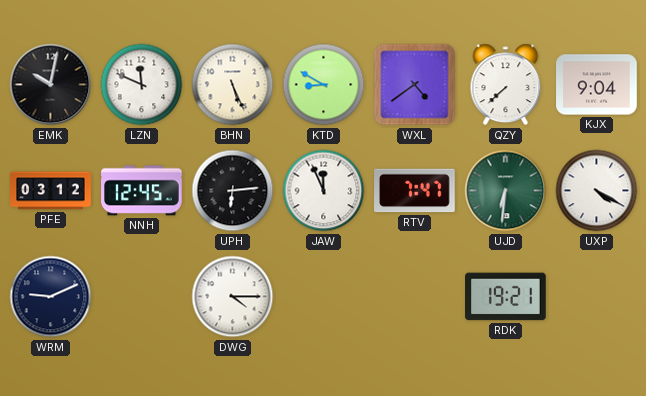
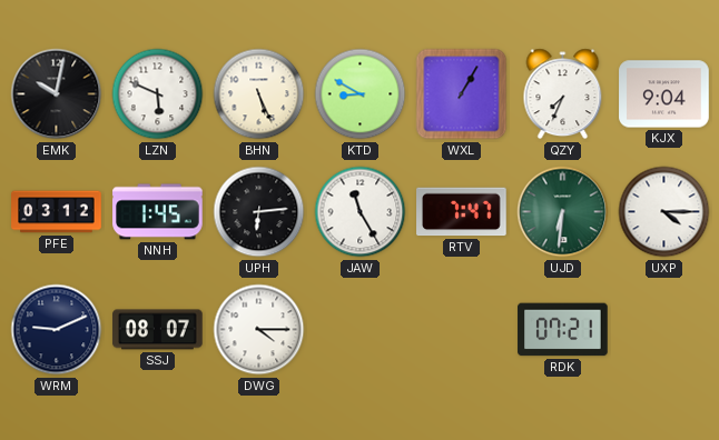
LZN: 11:49 -> 5:49
WXL: 4:39 -> 1:05
QZY: 7:38 -> 7:34
NNH: 12:45 -> 1:45
JAW: 11:56 -> 11:25
UXP: 4:20 -> 4:15
SSJ: none -> 08:07
RDK: 19:21 -> 07:21
